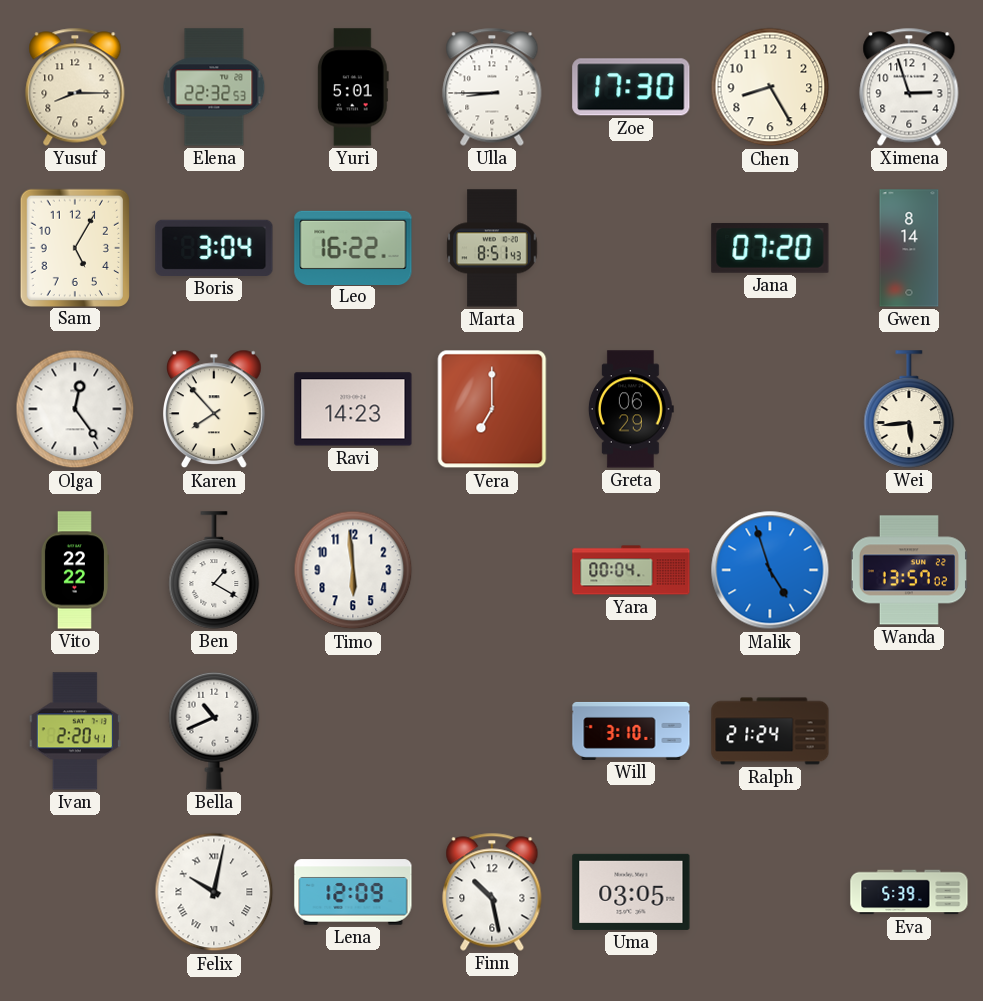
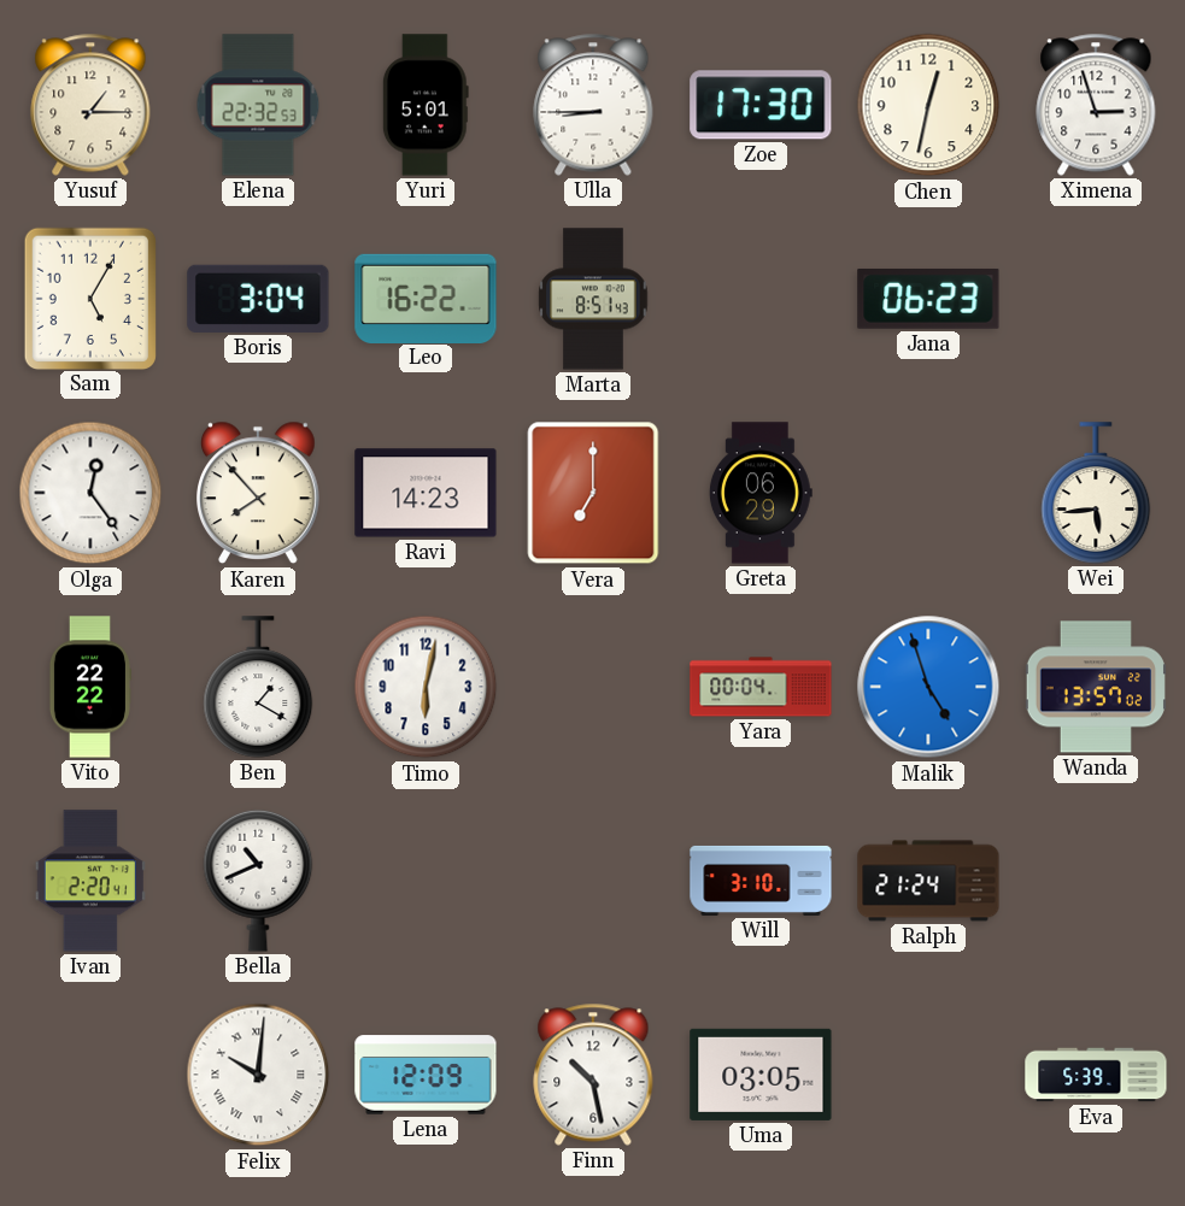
Yusuf: 8:15 -> 1:15
Chen: 8:25 -> 12:32
Jana: 07:20 -> 06:23
Gwen: 8:14 -> none
Timo: 5:59 -> 6:02
Felix: 10:02 -> 10:01
